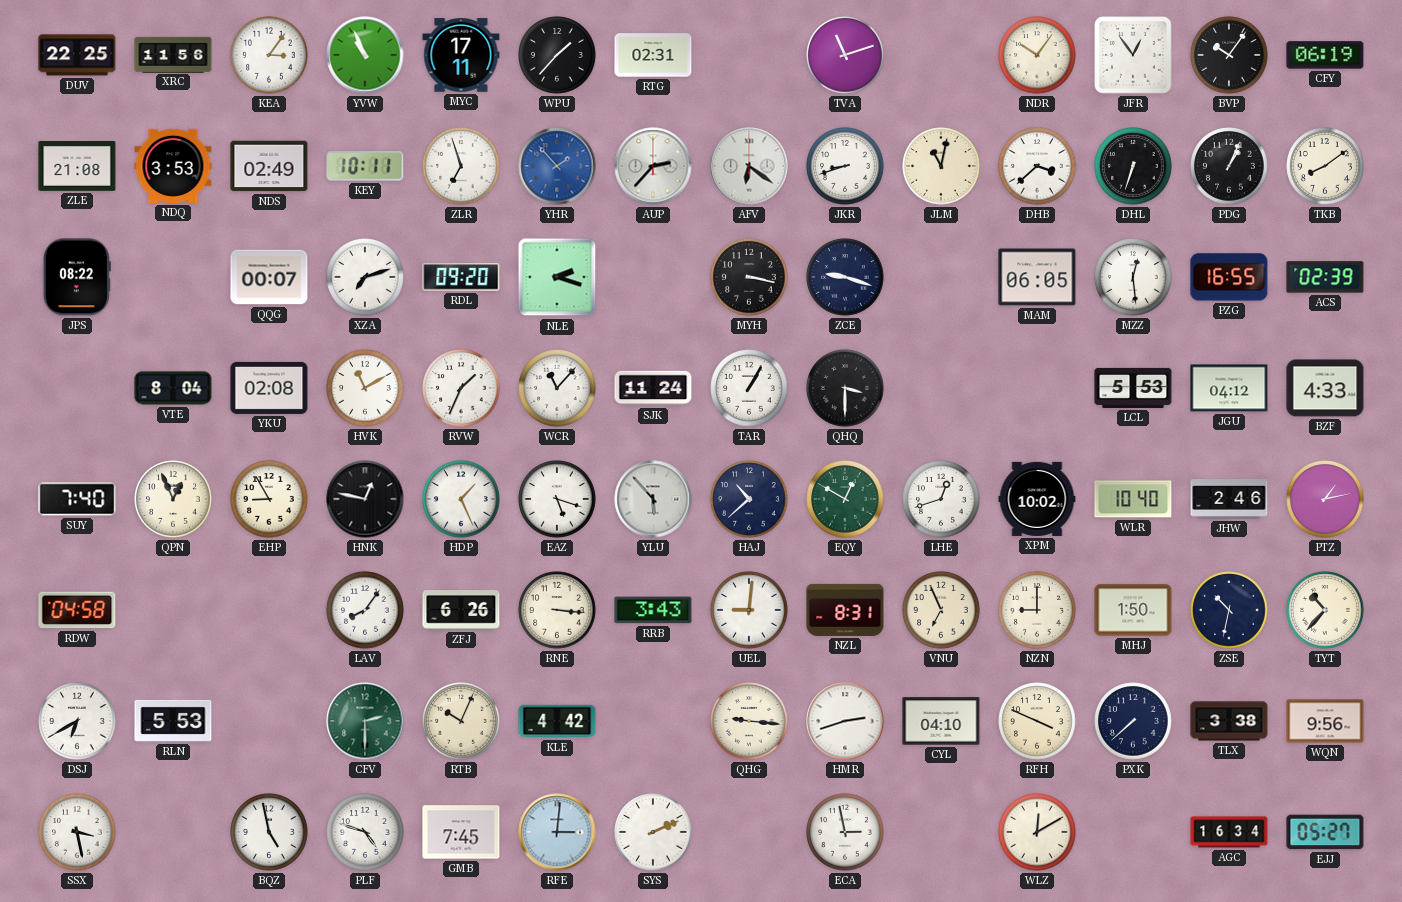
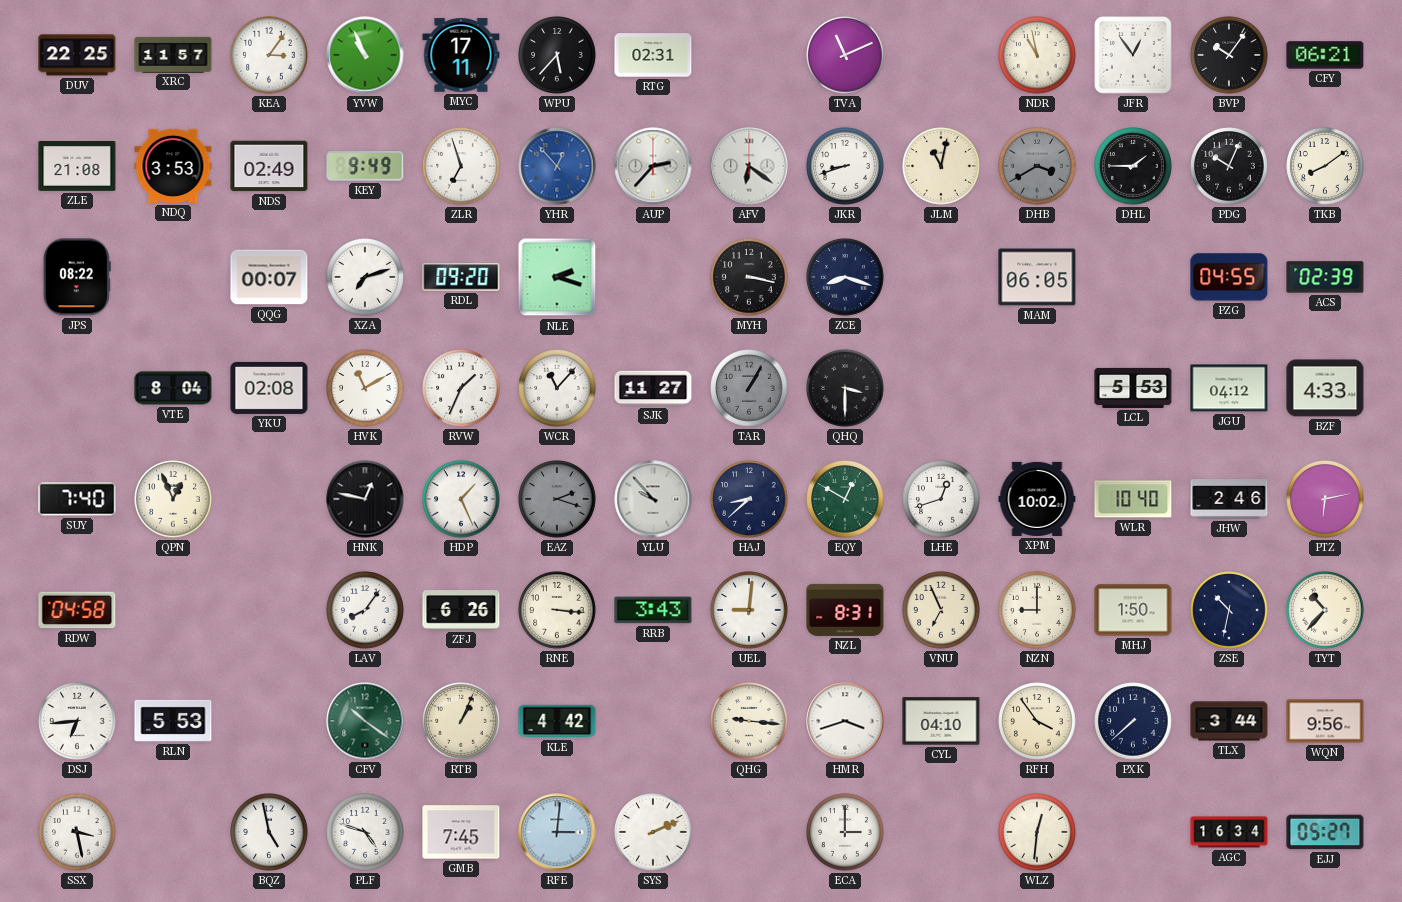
XRC: 11:56 -> 11:57
WPU: 1:37 -> 5:37
TVA: 11:12 -> 11:11
NDR: 10:06 -> 10:58
CFY: 06:19 -> 06:21
KEY: 10:11 -> 9:49
YHR: 1:53 -> 12:53
DHB: 3:38 -> 3:40
DHB dial: white -> grey
DHL: 6:33 -> 1:45
PDG: 1:04 -> 10:04
ZCE: 9:18 -> 8:18
MZZ: 12:29 -> none
PZG: 16:55 -> 04:55
SJK: 11:24 -> 11:27
TAR dial: white -> grey
EHP: 8:55 -> none
EAZ: 5:18 -> 2:18
EAZ dial: white -> grey
YLU: 5:53 -> 9:53
HAJ: 10:38 -> 8:38
PTZ: 1:13 -> 6:13
DSJ: 6:40 -> 6:44
CFV: 2:30 -> 10:21
RTB: 10:04 -> 1:04
HMR: 2:42 -> 3:42
RFH: 3:49 -> 3:54
TLX: 3:38 -> 3:44
ECA: 2:58 -> 3:00
WLZ: 12:10 -> 12:31
